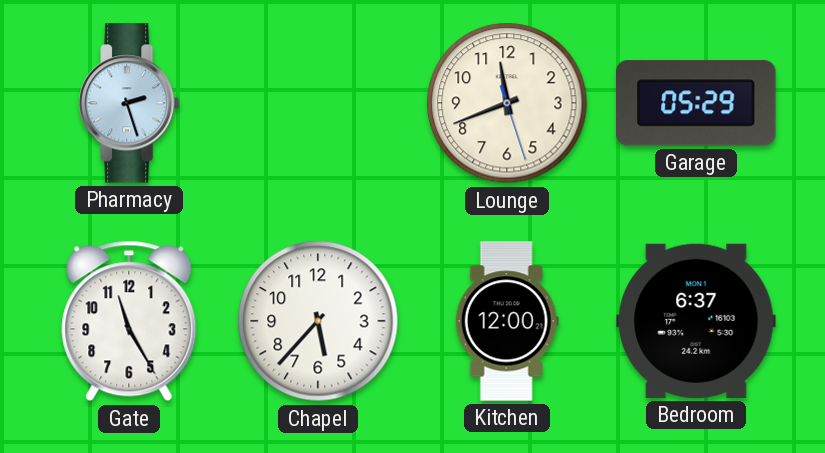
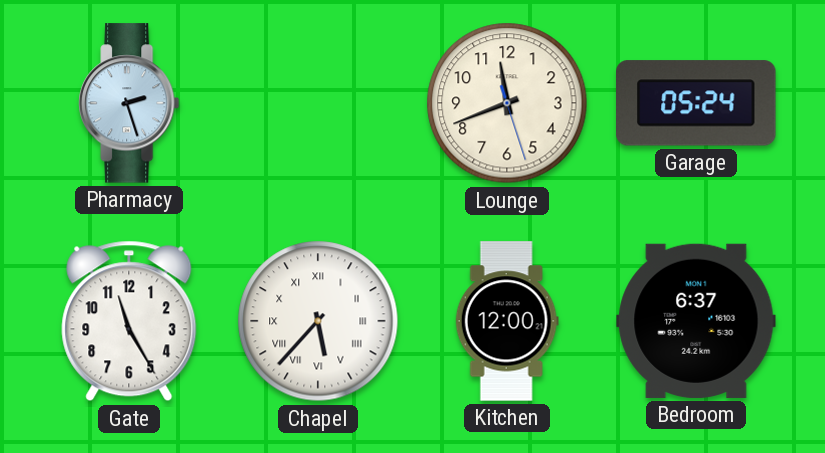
Garage: 05:29 -> 05:24
Chapel numerals: Arabic -> Roman
